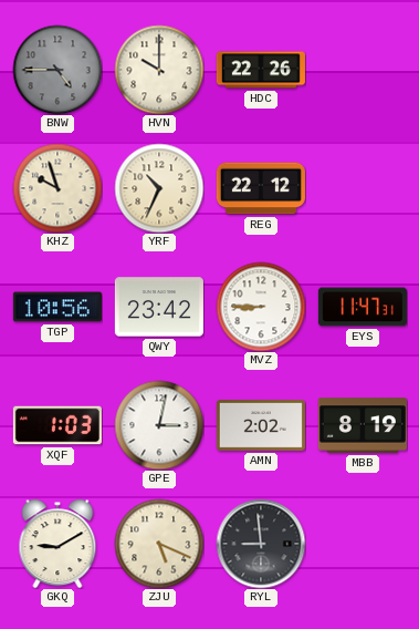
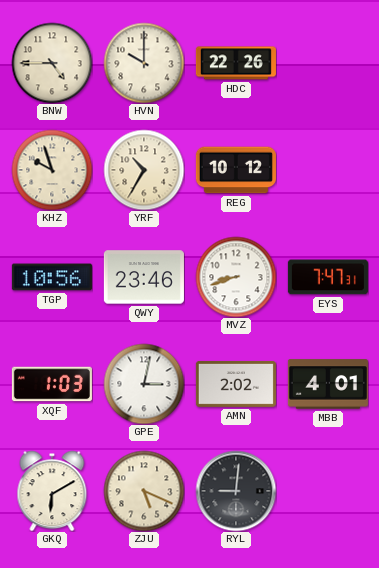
BNW dial: grey -> cream
YRF: 10:34 -> 10:35
REG: 22:12 -> 10:12
QWY: 23:42 -> 23:46
MVZ: 8:45 -> 8:42
EYS: 11:47 -> 7:47
MBB: 8:19 -> 4:01
GKQ: 9:10 -> 6:10
RYL: 8:59 -> 9:01
